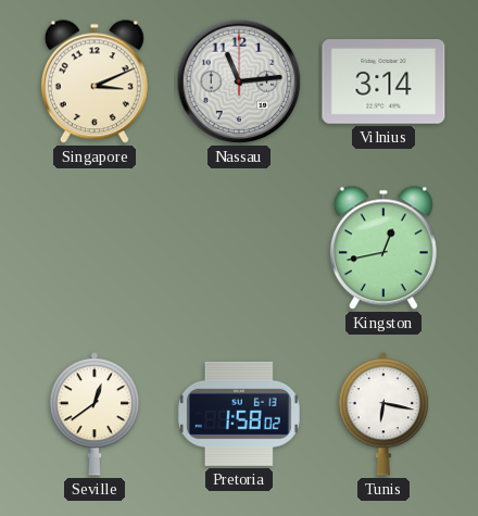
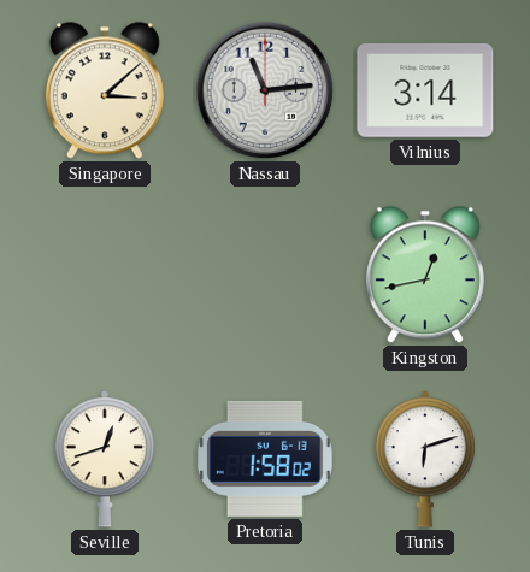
Singapore: 3:11 -> 3:08
Seville: 12:39 -> 12:42
Tunis: 6:17 -> 6:12
